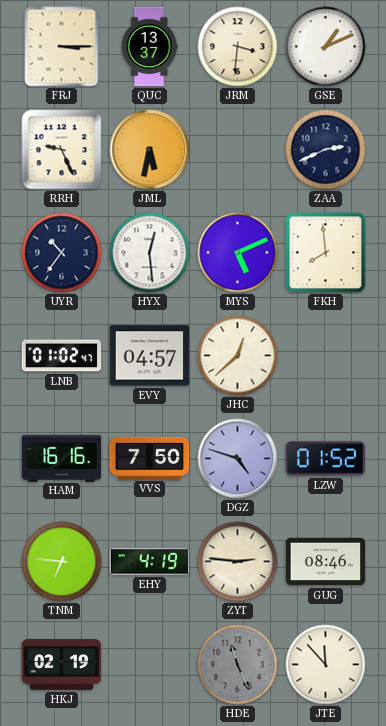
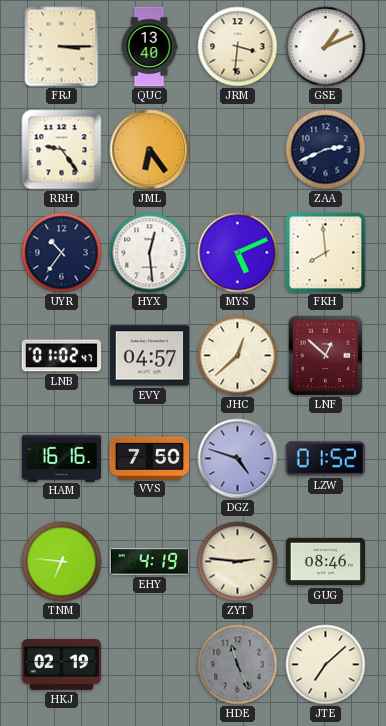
QUC: 13:37 -> 13:40
RRH: 9:26 -> 9:24
JML: 5:32 -> 6:24
LNF: none -> 12:52
JTE: 11:53 -> 7:08
